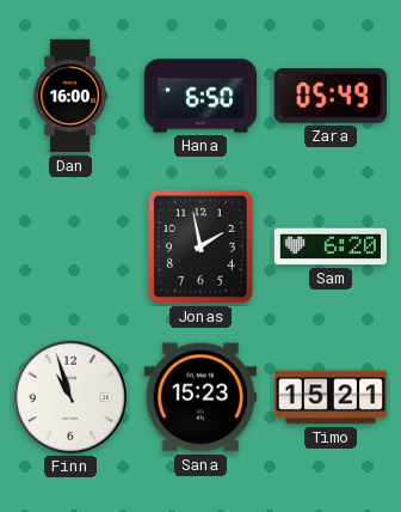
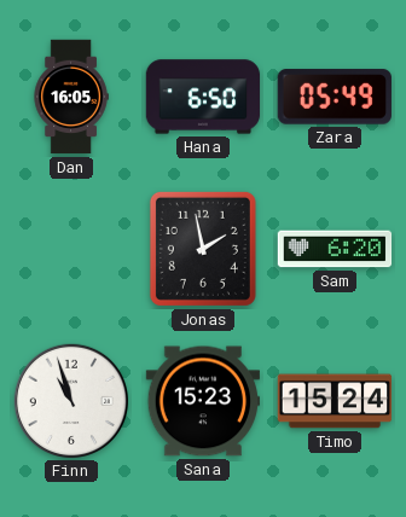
Dan: 16:00 -> 16:05
Timo: 15:21 -> 15:24
